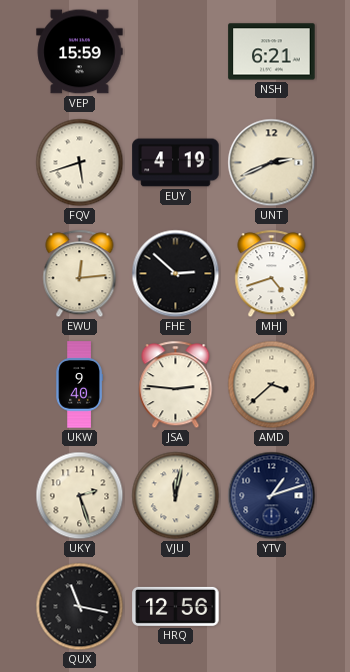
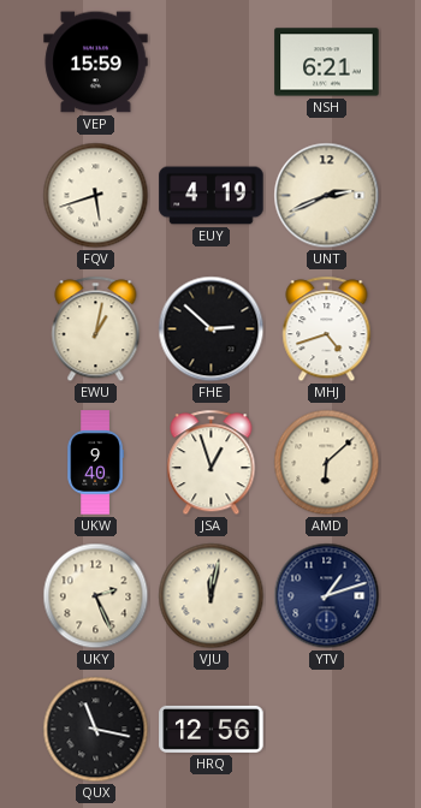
EWU: 12:14 -> 1:02
JSA: 2:46 -> 12:57
AMD: 3:38 -> 6:08
UKY: 2:27 -> 2:26
